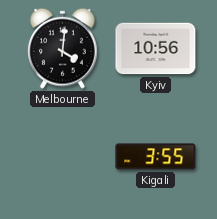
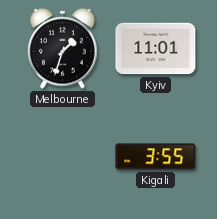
Melbourne: 4:01 -> 1:33
Kyiv: 10:56 -> 11:01
